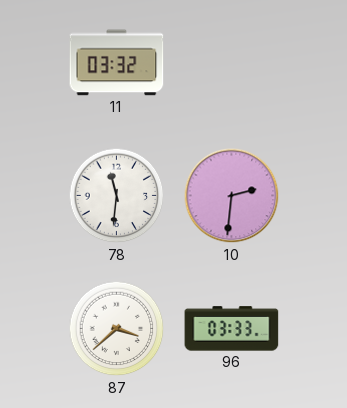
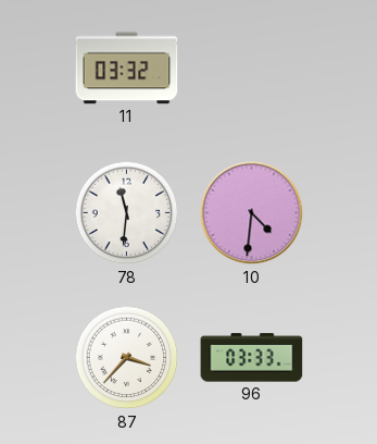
10: 2:31 -> 4:31
87: 3:38 -> 3:37
